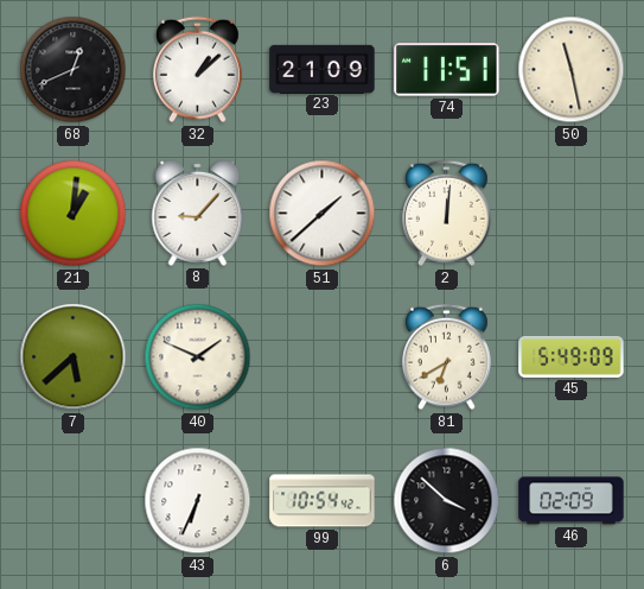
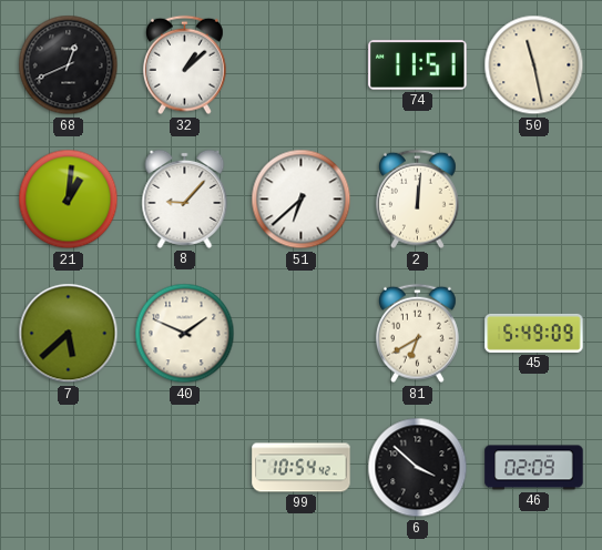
23: 21:09 -> none
51: 1:38 -> 6:38
43: 6:34 -> none
